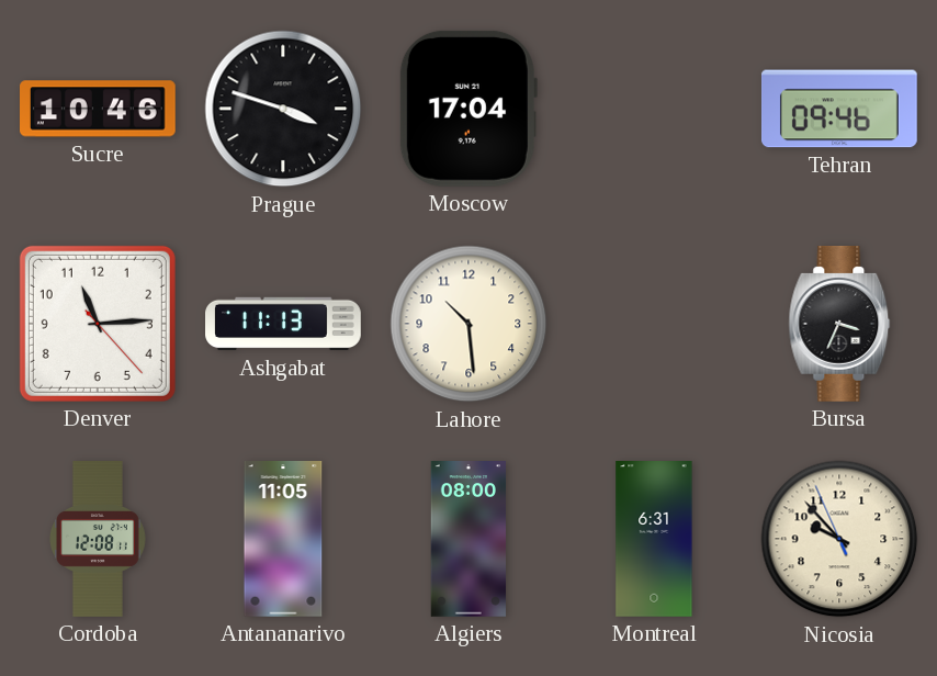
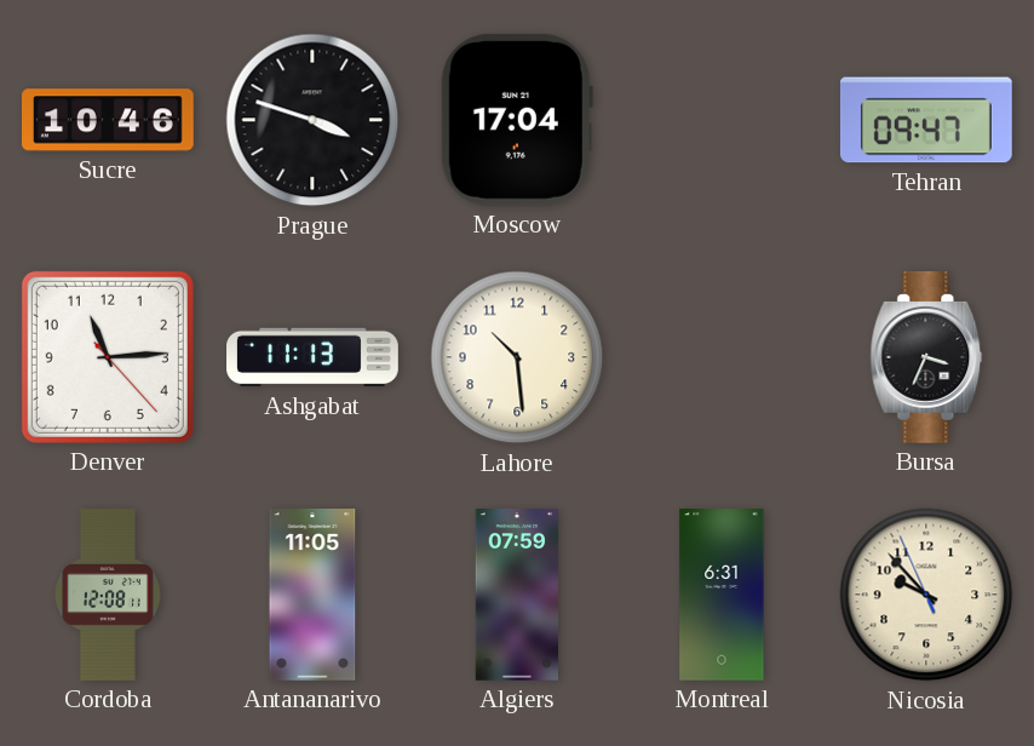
Tehran: 09:46 -> 09:47
Algiers: 08:00 -> 07:59
